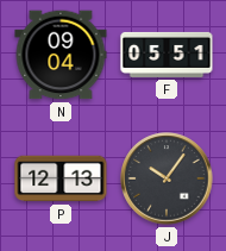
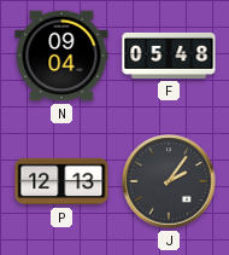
F: 05:51 -> 05:48
J: 10:06 -> 2:06
